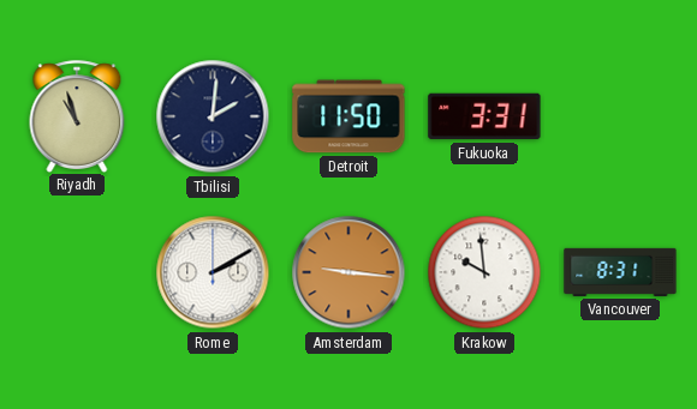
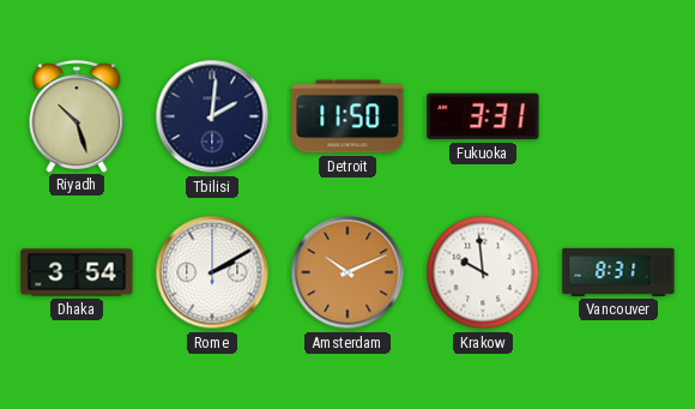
Riyadh: 10:57 -> 10:27
Dhaka: none -> 3:54
Amsterdam: 9:16 -> 10:11
